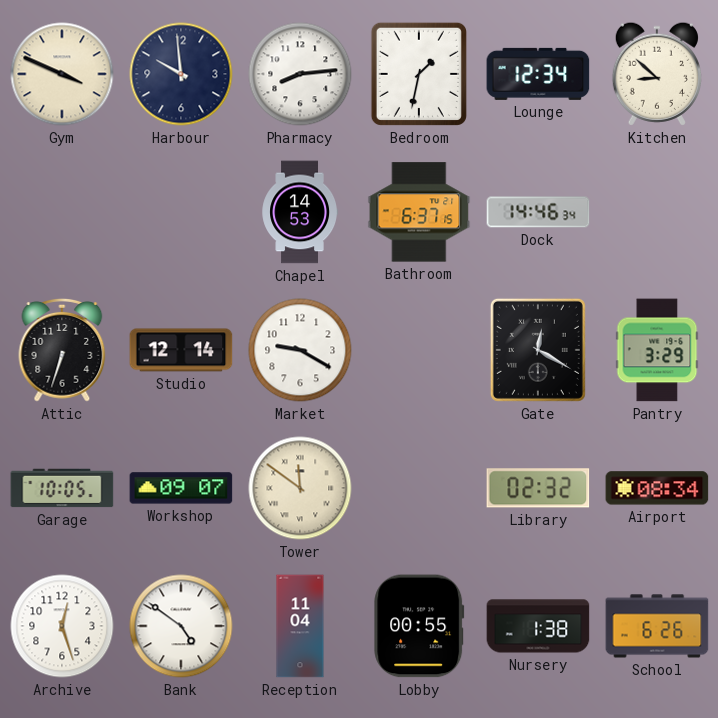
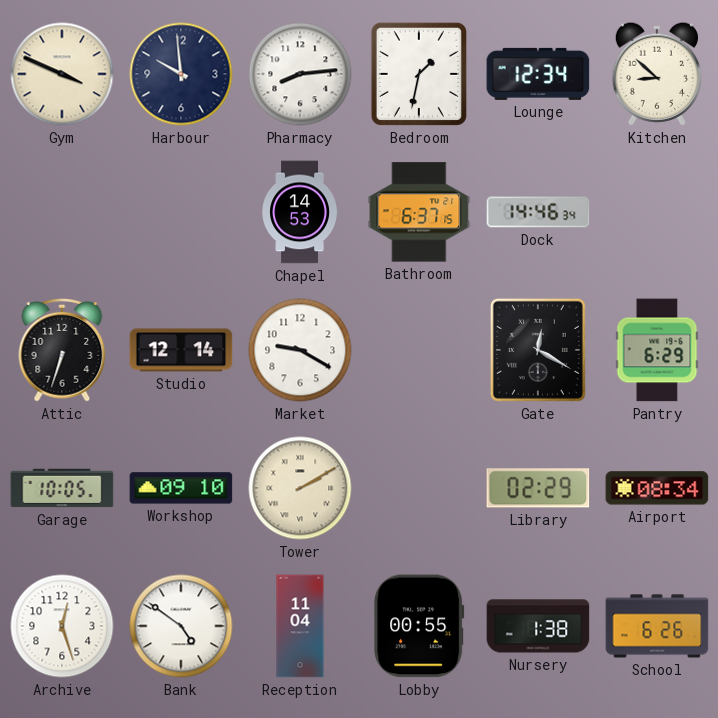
Pantry: 3:29 -> 6:29
Workshop: 09:07 -> 09:10
Tower: 11:51 -> 2:10
Library: 02:32 -> 02:29
